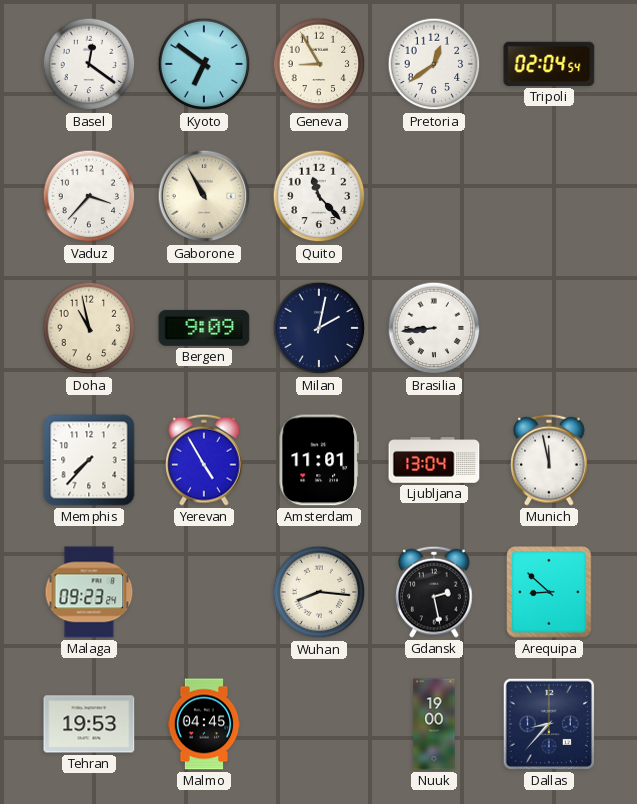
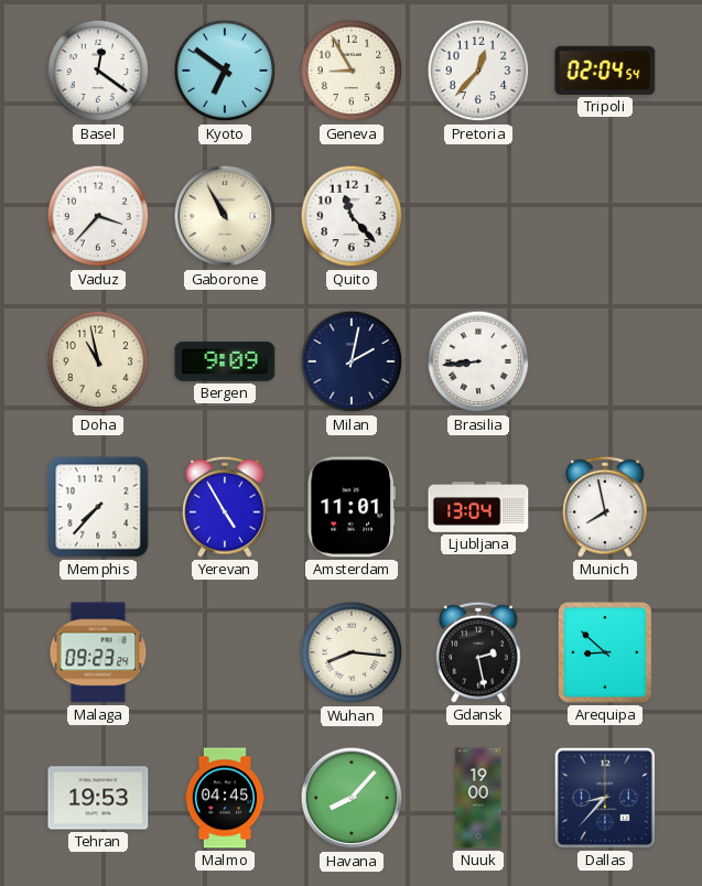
Pretoria: 12:39 -> 12:37
Munich: 11:58 -> 7:58
Havana: none -> 8:07
